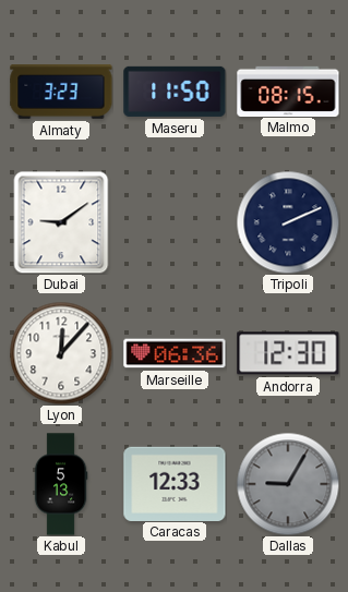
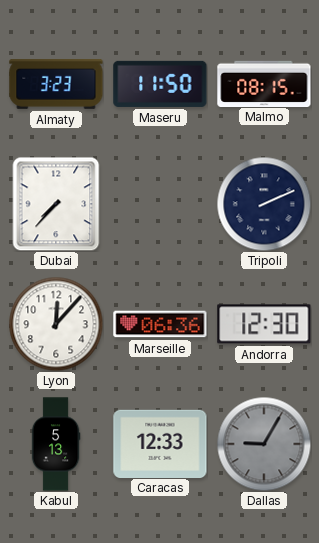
Dubai: 9:09 -> 7:37
